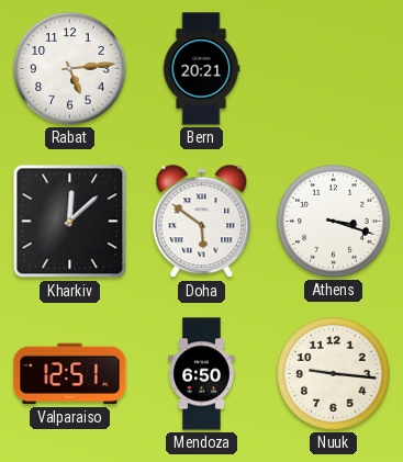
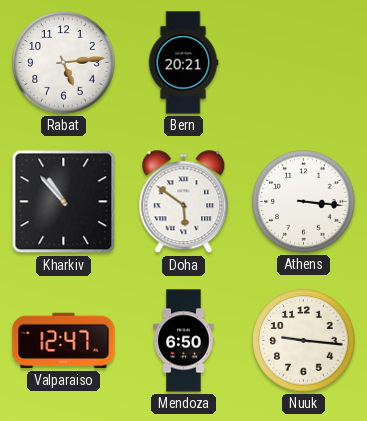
Kharkiv: 12:08 -> 10:53
Athens: 3:18 -> 3:16
Valparaiso: 12:51 -> 12:47
